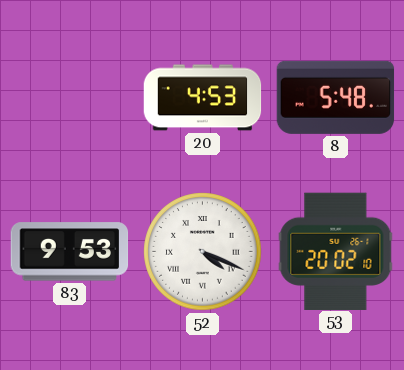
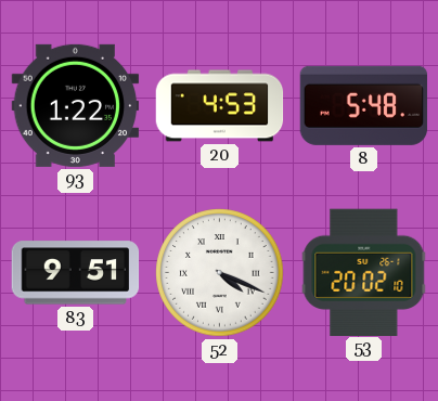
93: none -> 1:22
83: 9:53 -> 9:51
